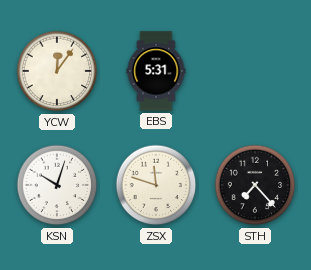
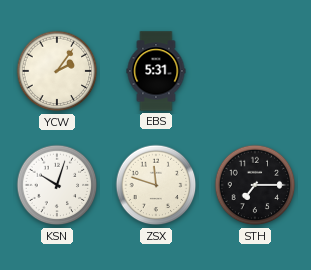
YCW: 12:06 -> 2:06
STH: 7:23 -> 7:15
